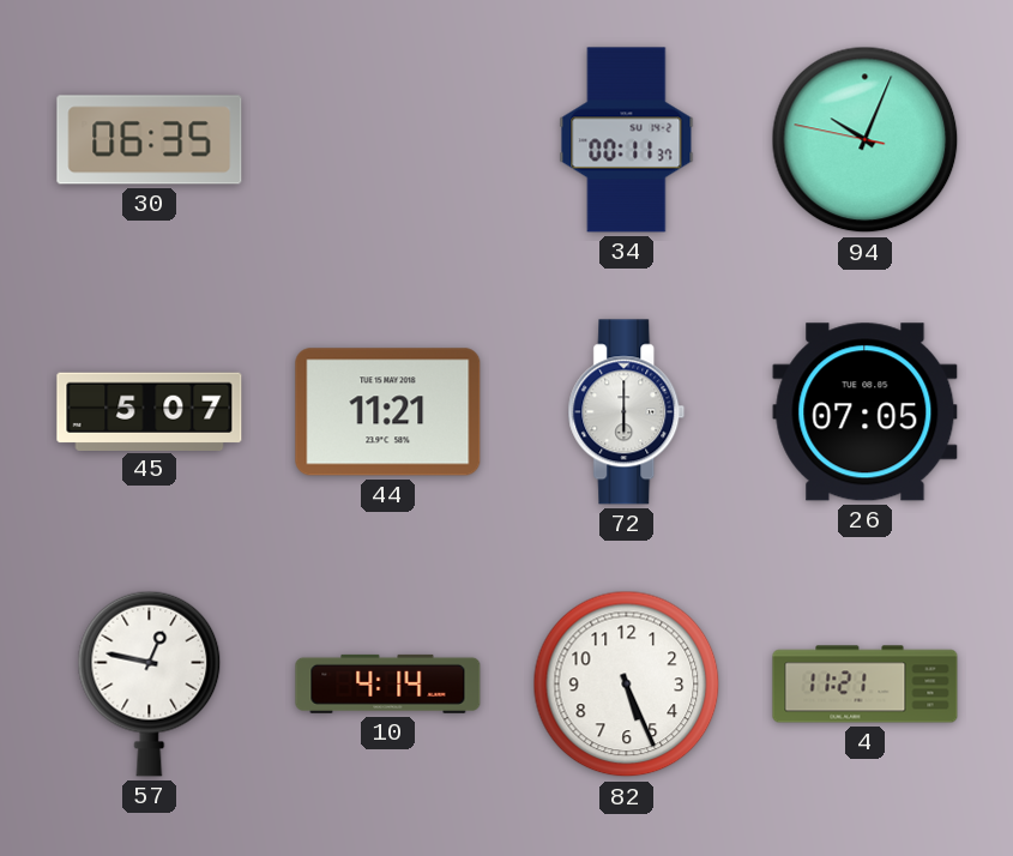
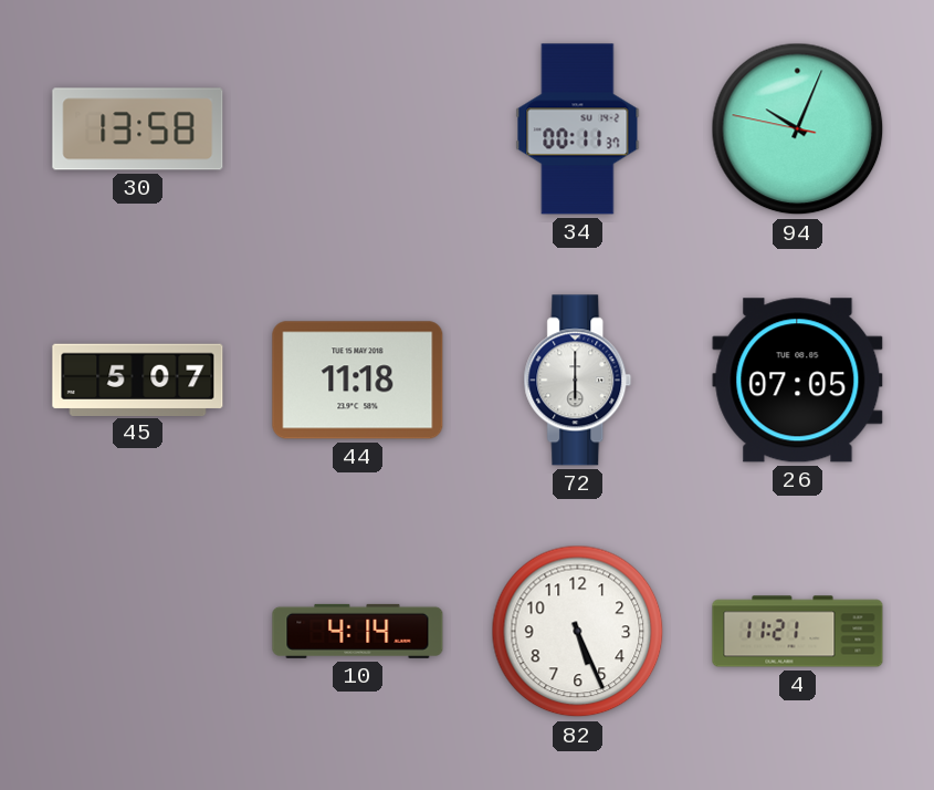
30: 06:35 -> 13:58
44: 11:21 -> 11:18
57: 12:47 -> none
